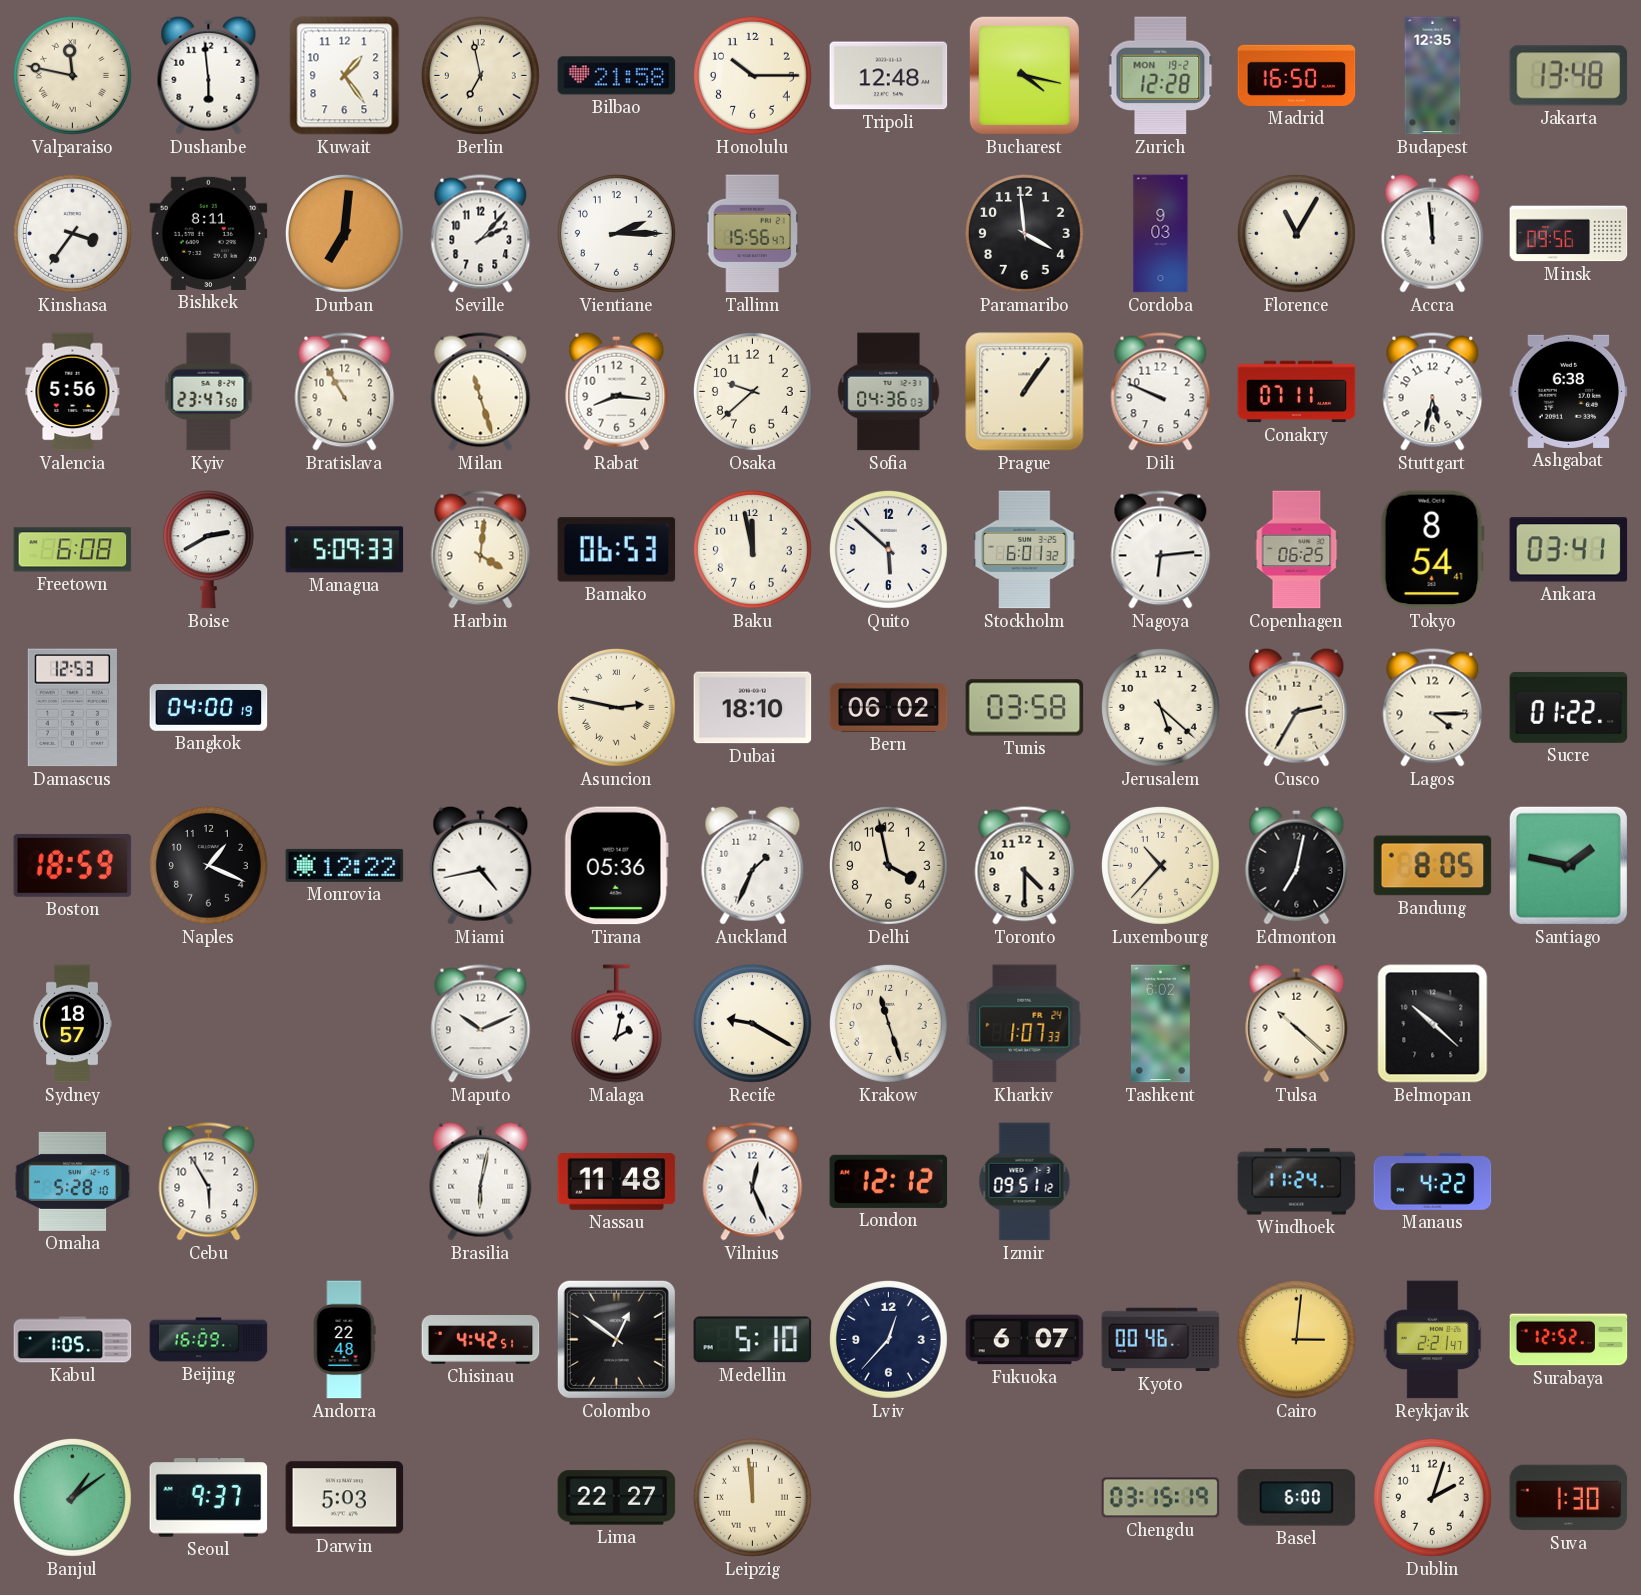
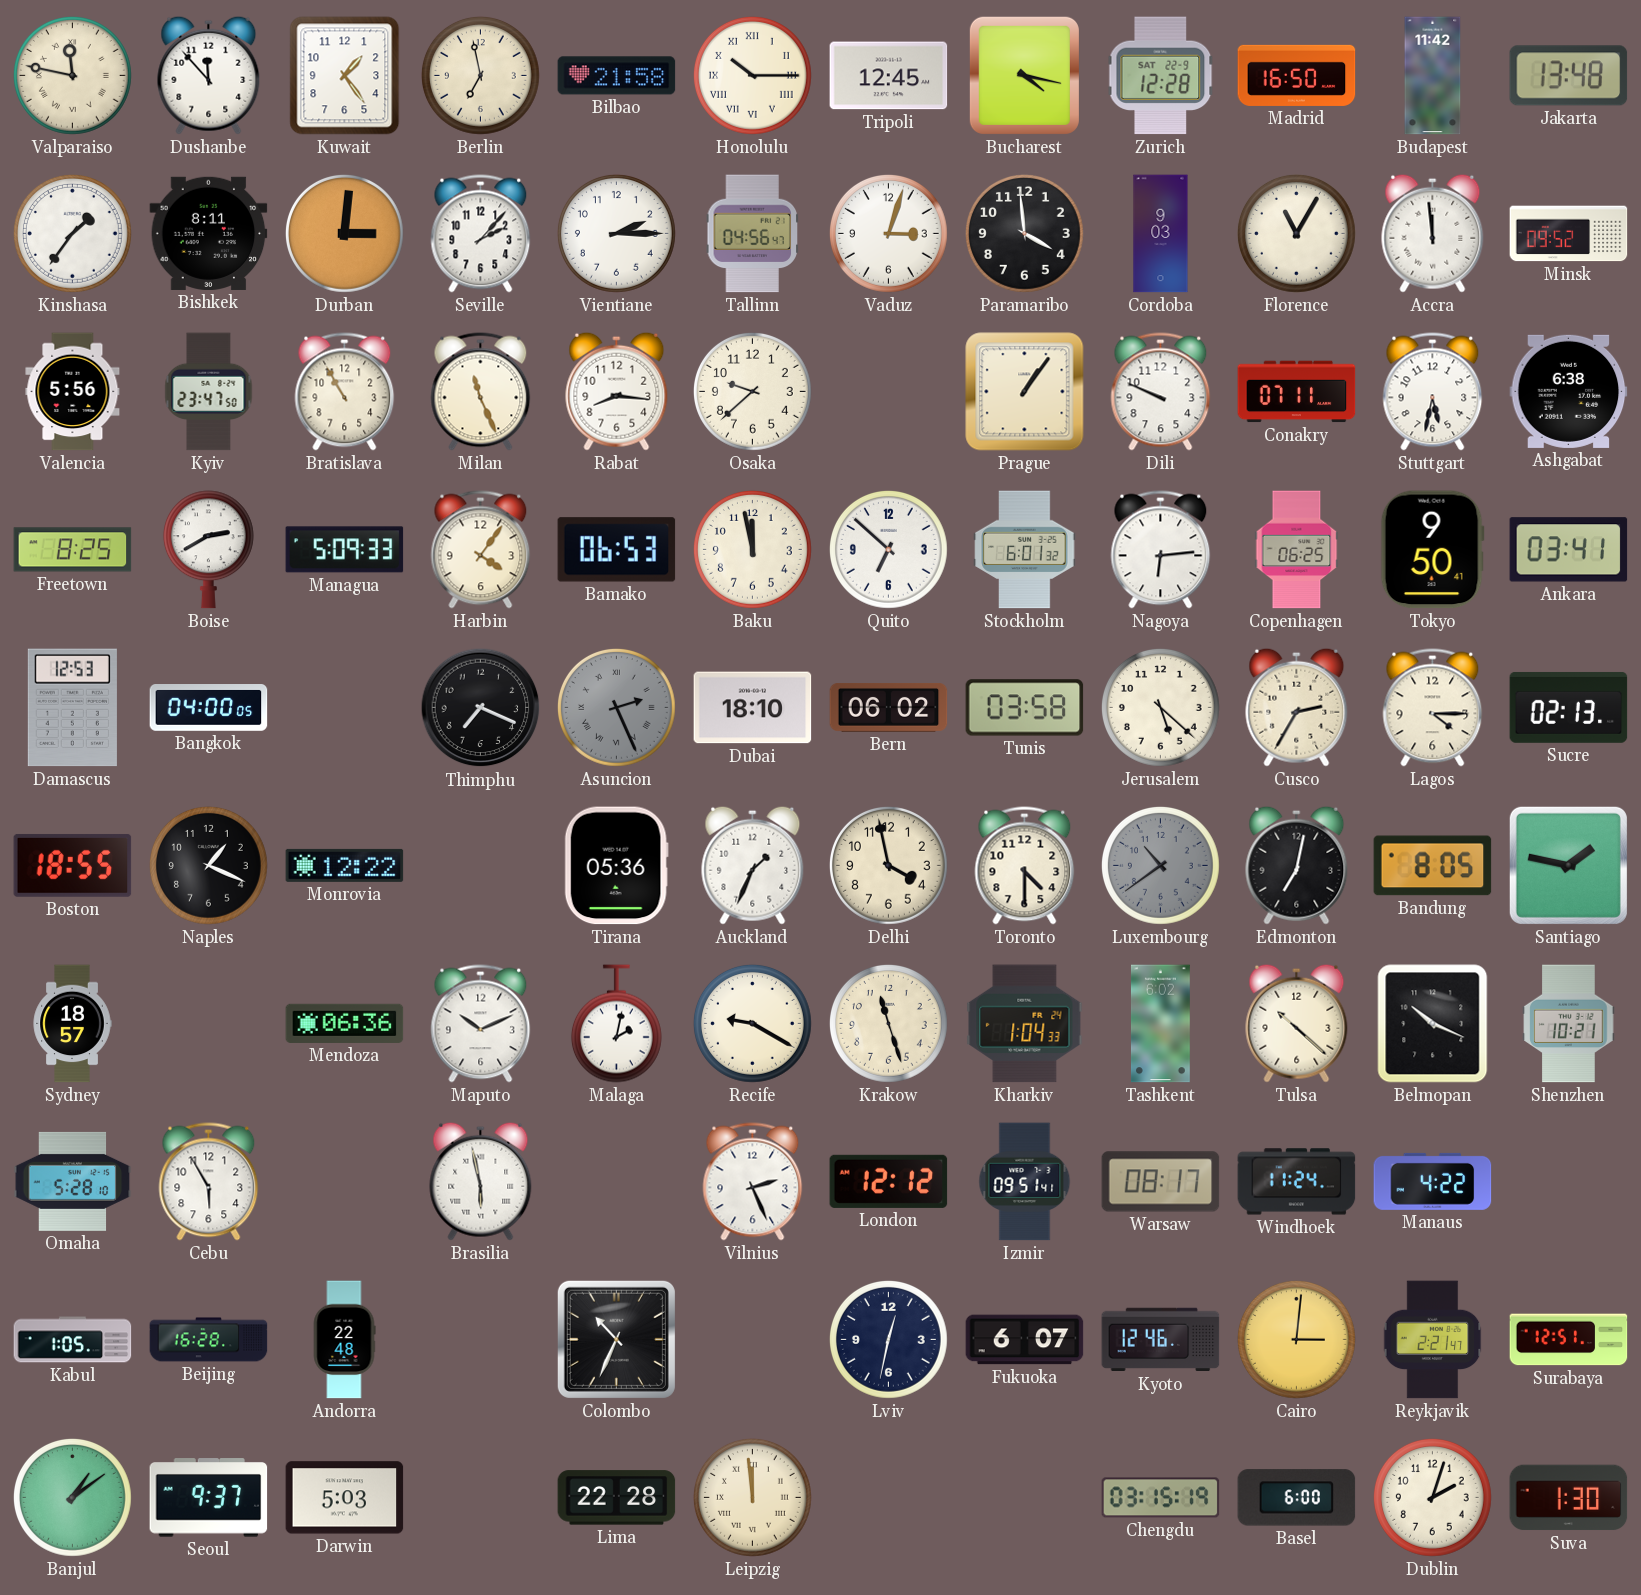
Dushanbe: 5:59 -> 11:53
Honolulu numerals: Arabic -> Roman
Tripoli: 12:48 -> 12:45
Zurich date: MON 19-2 -> SAT 22-9
Budapest: 12:35 -> 11:42
Kinshasa: 3:36 -> 1:36
Durban: 7:01 -> 3:01
Tallinn: 15:56 -> 04:56
Vaduz: none -> 3:03
Minsk: 09:56 -> 09:52
Milan: 11:27 -> 11:26
Sofia: 04:36 -> none
Freetown: 6:08 -> 8:25
Harbin: 4:01 -> 4:06
Quito: 5:52 -> 6:52
Tokyo: 8:54 -> 9:50
Bangkok: 04:00:19 -> 04:00:05
Thimphu: none -> 7:19
Asuncion: 2:47 -> 2:26
Asuncion dial: cream -> grey
Sucre: 01:22 -> 02:13
Boston: 18:59 -> 18:55
Miami: 4:43 -> none
Luxembourg: 10:37 -> 10:39
Luxembourg dial: cream -> grey
Mendoza: none -> 06:36
Kharkiv: 1:07 -> 1:04
Belmopan: 10:22 -> 10:19
Shenzhen: none -> 10:21
Brasilia: 6:02 -> 5:58
Nassau: 11:48 -> none
Vilnius: 12:26 -> 2:26
Izmir: 09:51:12 -> 09:51:41
Warsaw: none -> 08:17
Beijing: 16:09 -> 16:28
Chisinau: 4:42 -> none
Colombo: 12:51 -> 10:34
Medellin: 5:10 -> none
Lviv: 12:37 -> 12:32
Kyoto: 00:46 -> 12:46
Surabaya: 12:52 -> 12:51
Lima: 22:27 -> 22:28
